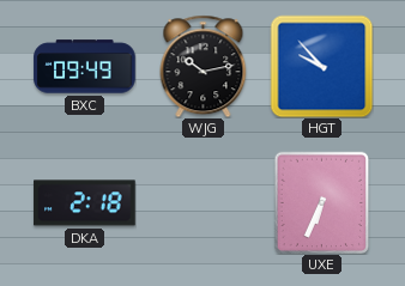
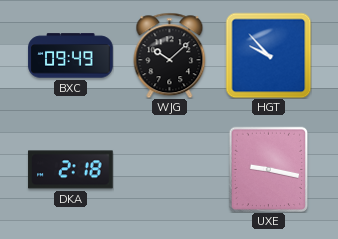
WJG: 10:13 -> 10:08
UXE: 6:34 -> 9:17
